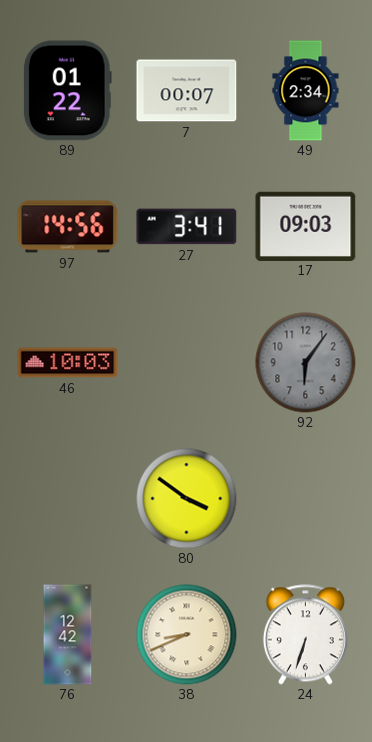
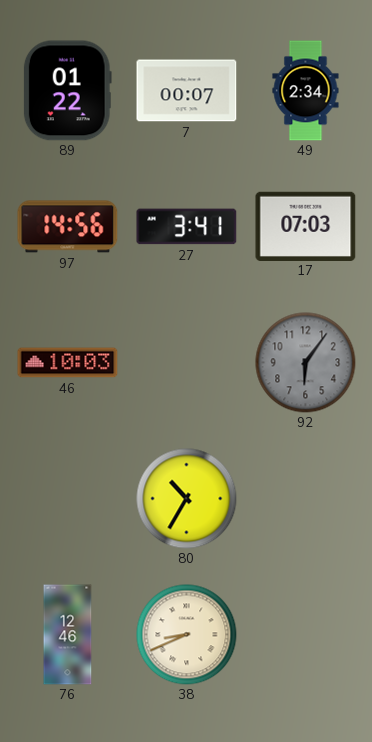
17: 09:03 -> 07:03
80: 3:51 -> 10:35
76: 12:42 -> 12:46
24: 6:33 -> none
